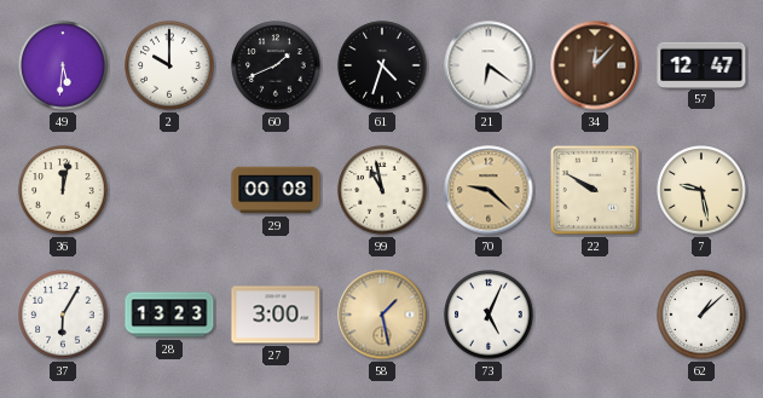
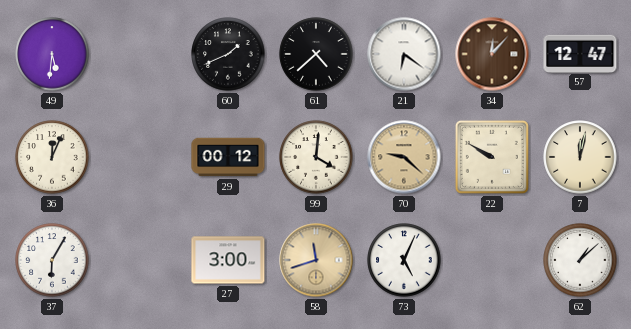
2: 10:00 -> none
61: 4:33 -> 4:38
36: 12:02 -> 12:04
29: 00:08 -> 00:12
99: 10:58 -> 4:01
7: 9:28 -> 12:02
28: 13:23 -> none
58: 1:28 -> 11:42
